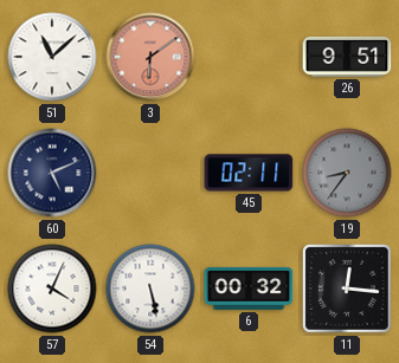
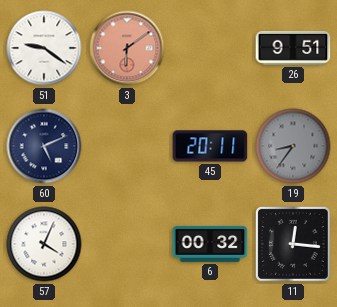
51: 11:08 -> 9:21
45: 02:11 -> 20:11
54: 5:28 -> none
